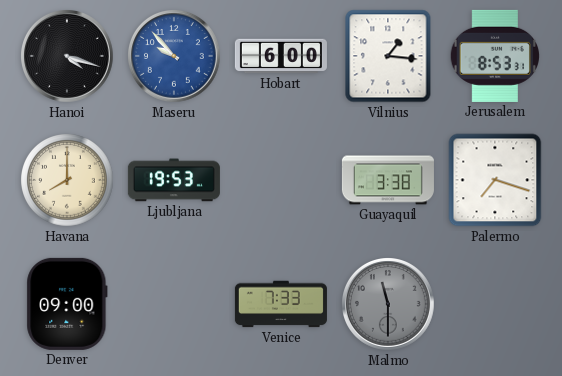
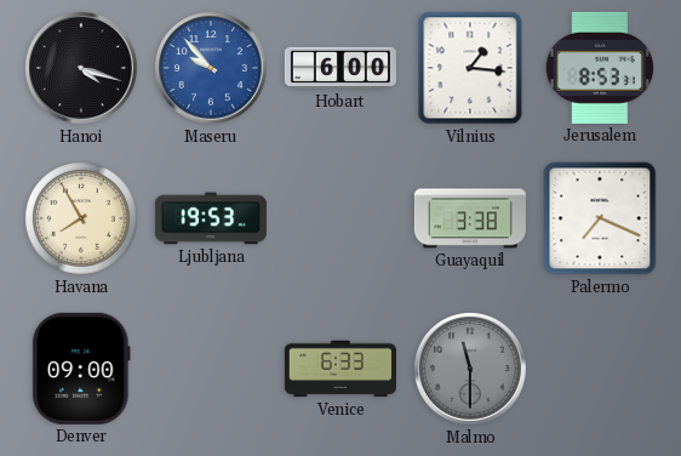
Havana: 8:00 -> 7:55
Palermo: 7:18 -> 7:19
Venice: 7:33 -> 6:33
